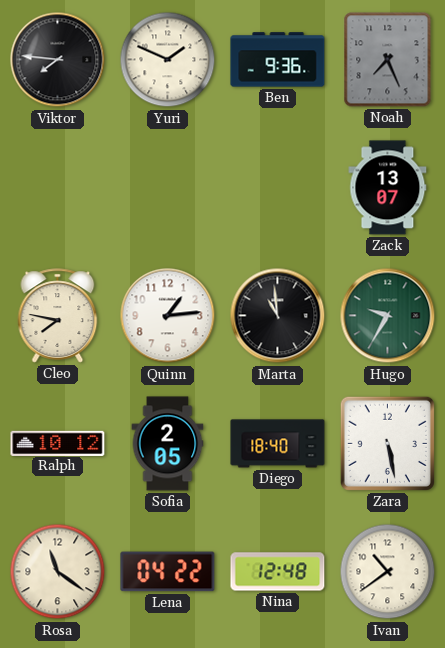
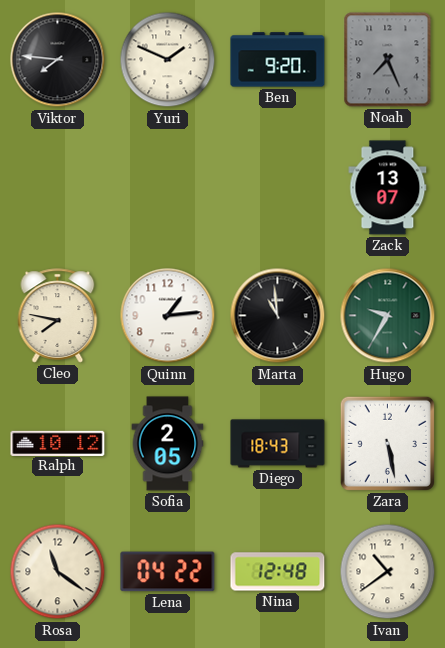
Ben: 9:36 -> 9:20
Diego: 18:40 -> 18:43
